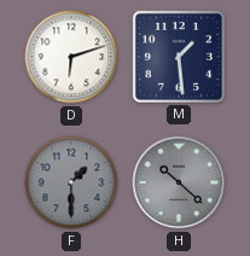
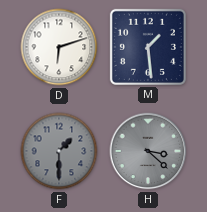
H: 10:22 -> 3:22
